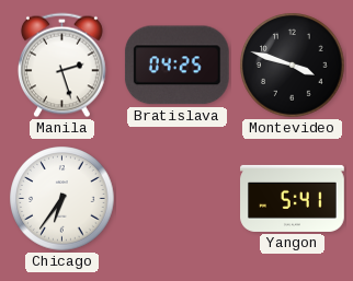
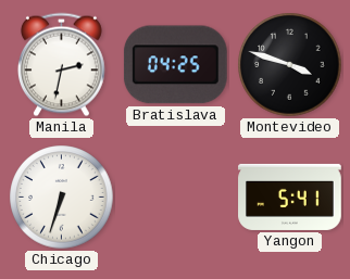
Manila: 2:27 -> 2:32
Chicago: 6:36 -> 6:33
